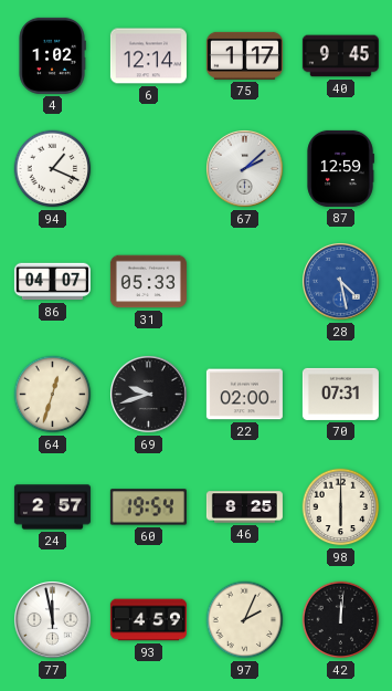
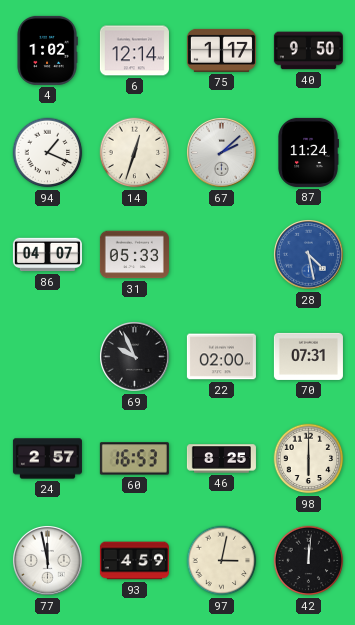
40: 9:45 -> 9:50
14: none -> 12:33
87: 12:59 -> 11:24
64: 12:33 -> none
69: 9:42 -> 9:56
60: 19:54 -> 16:53
97: 2:04 -> 3:02
